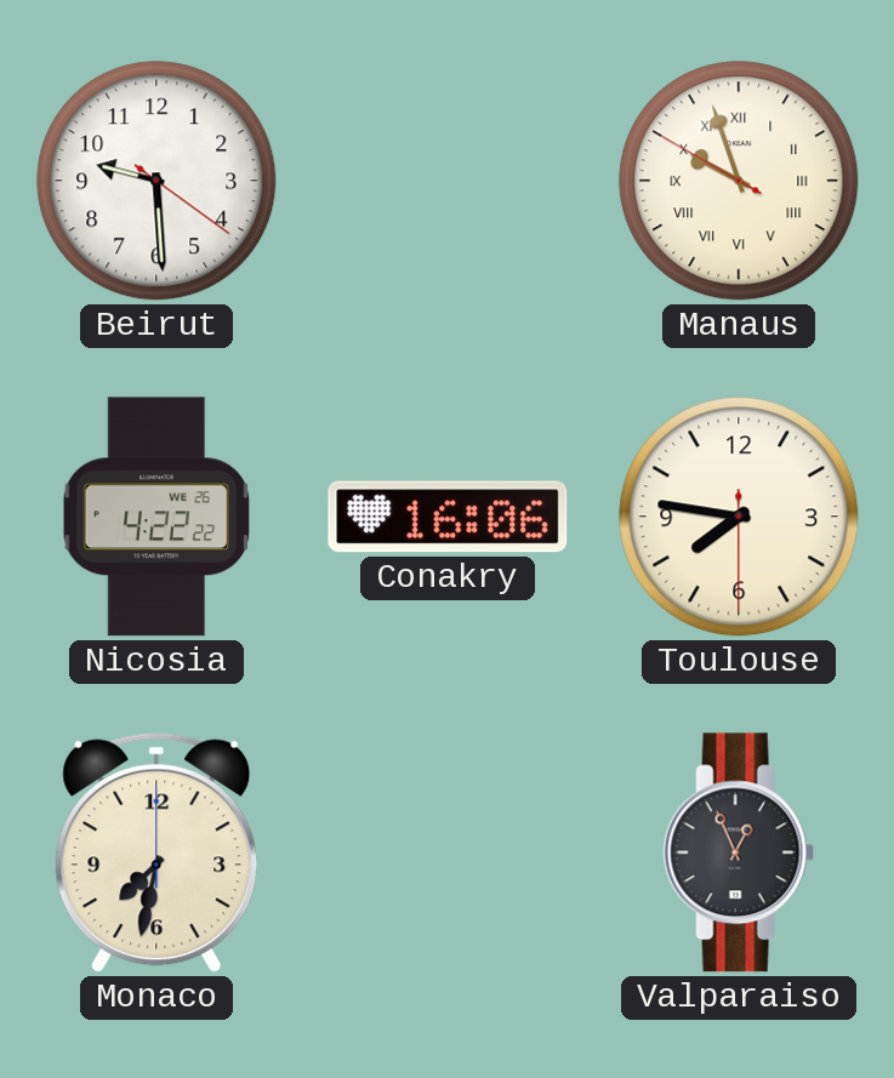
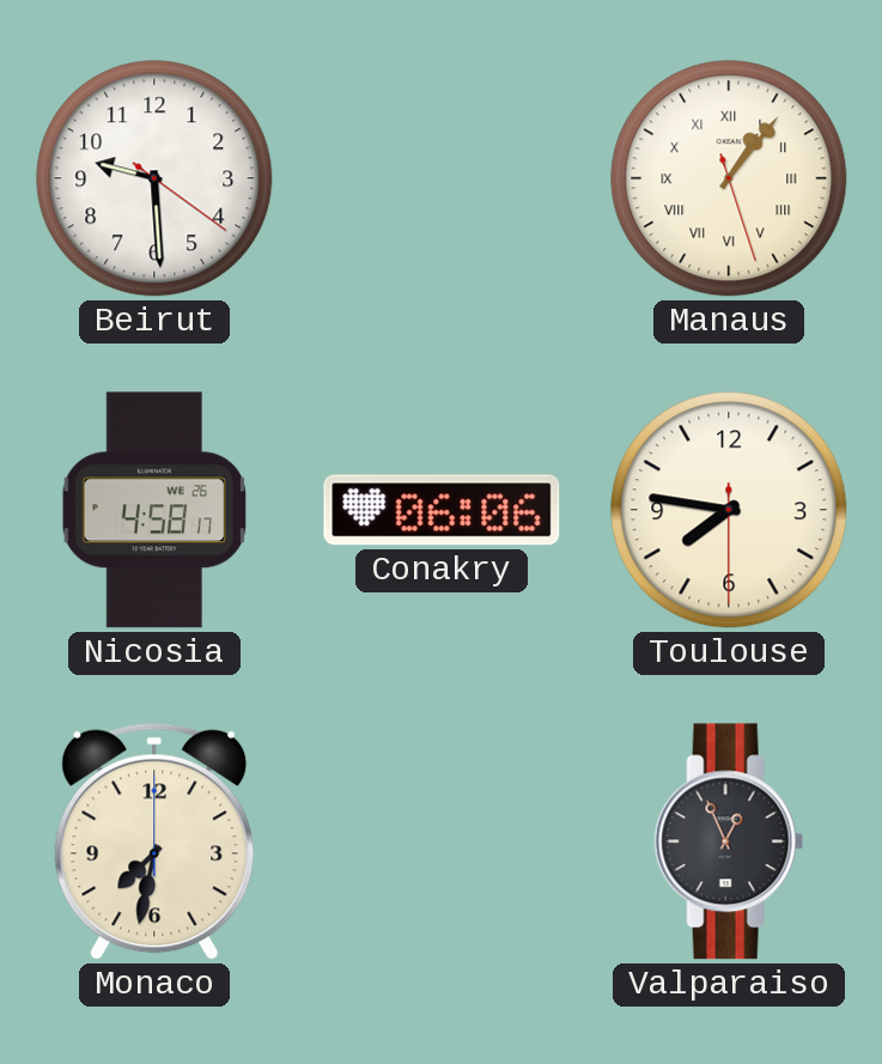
Manaus: 9:56 -> 1:06
Nicosia: 4:22 -> 4:58
Conakry: 16:06 -> 06:06
